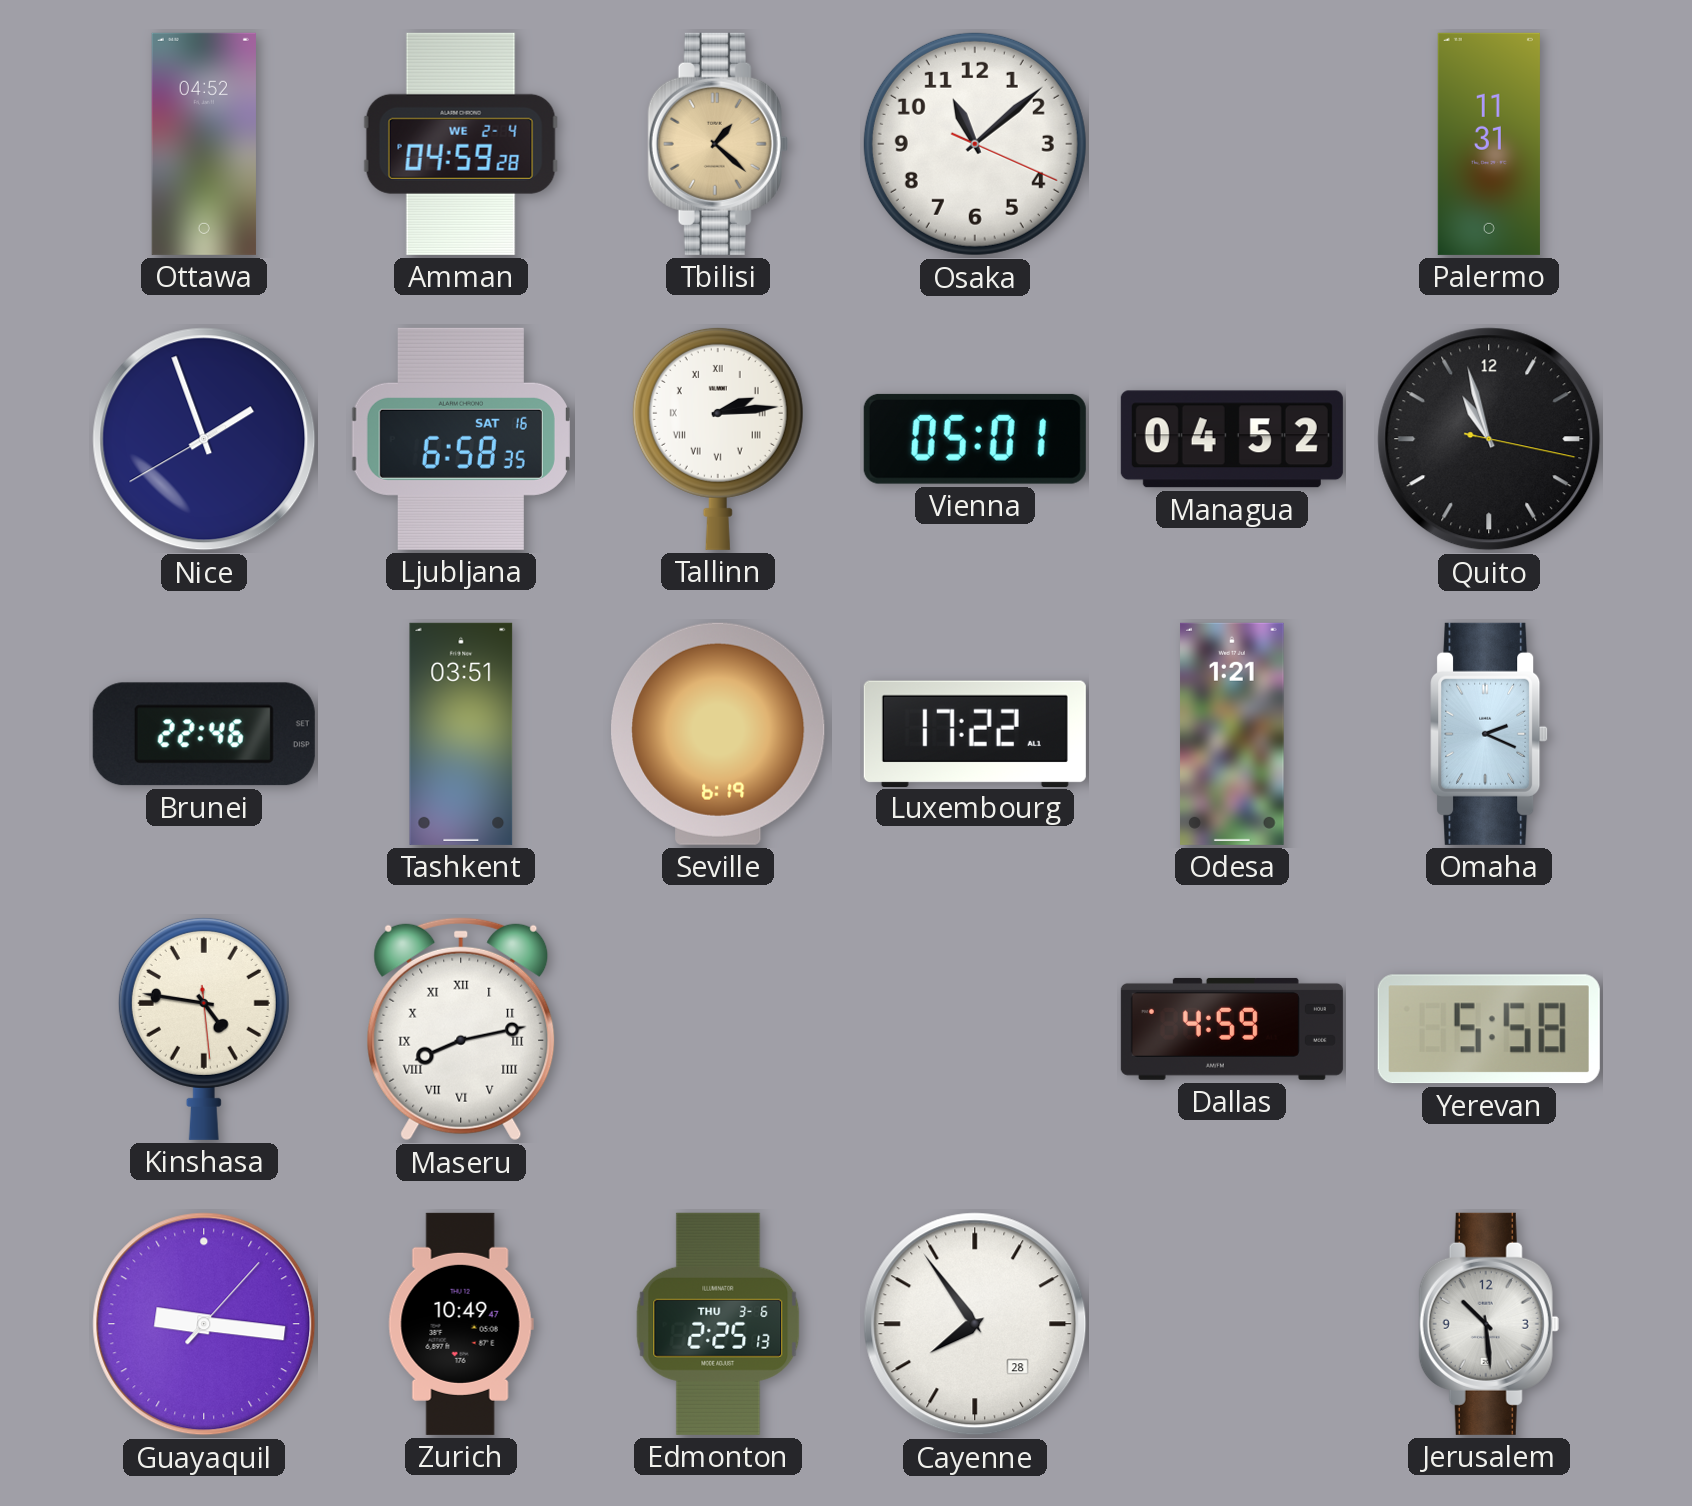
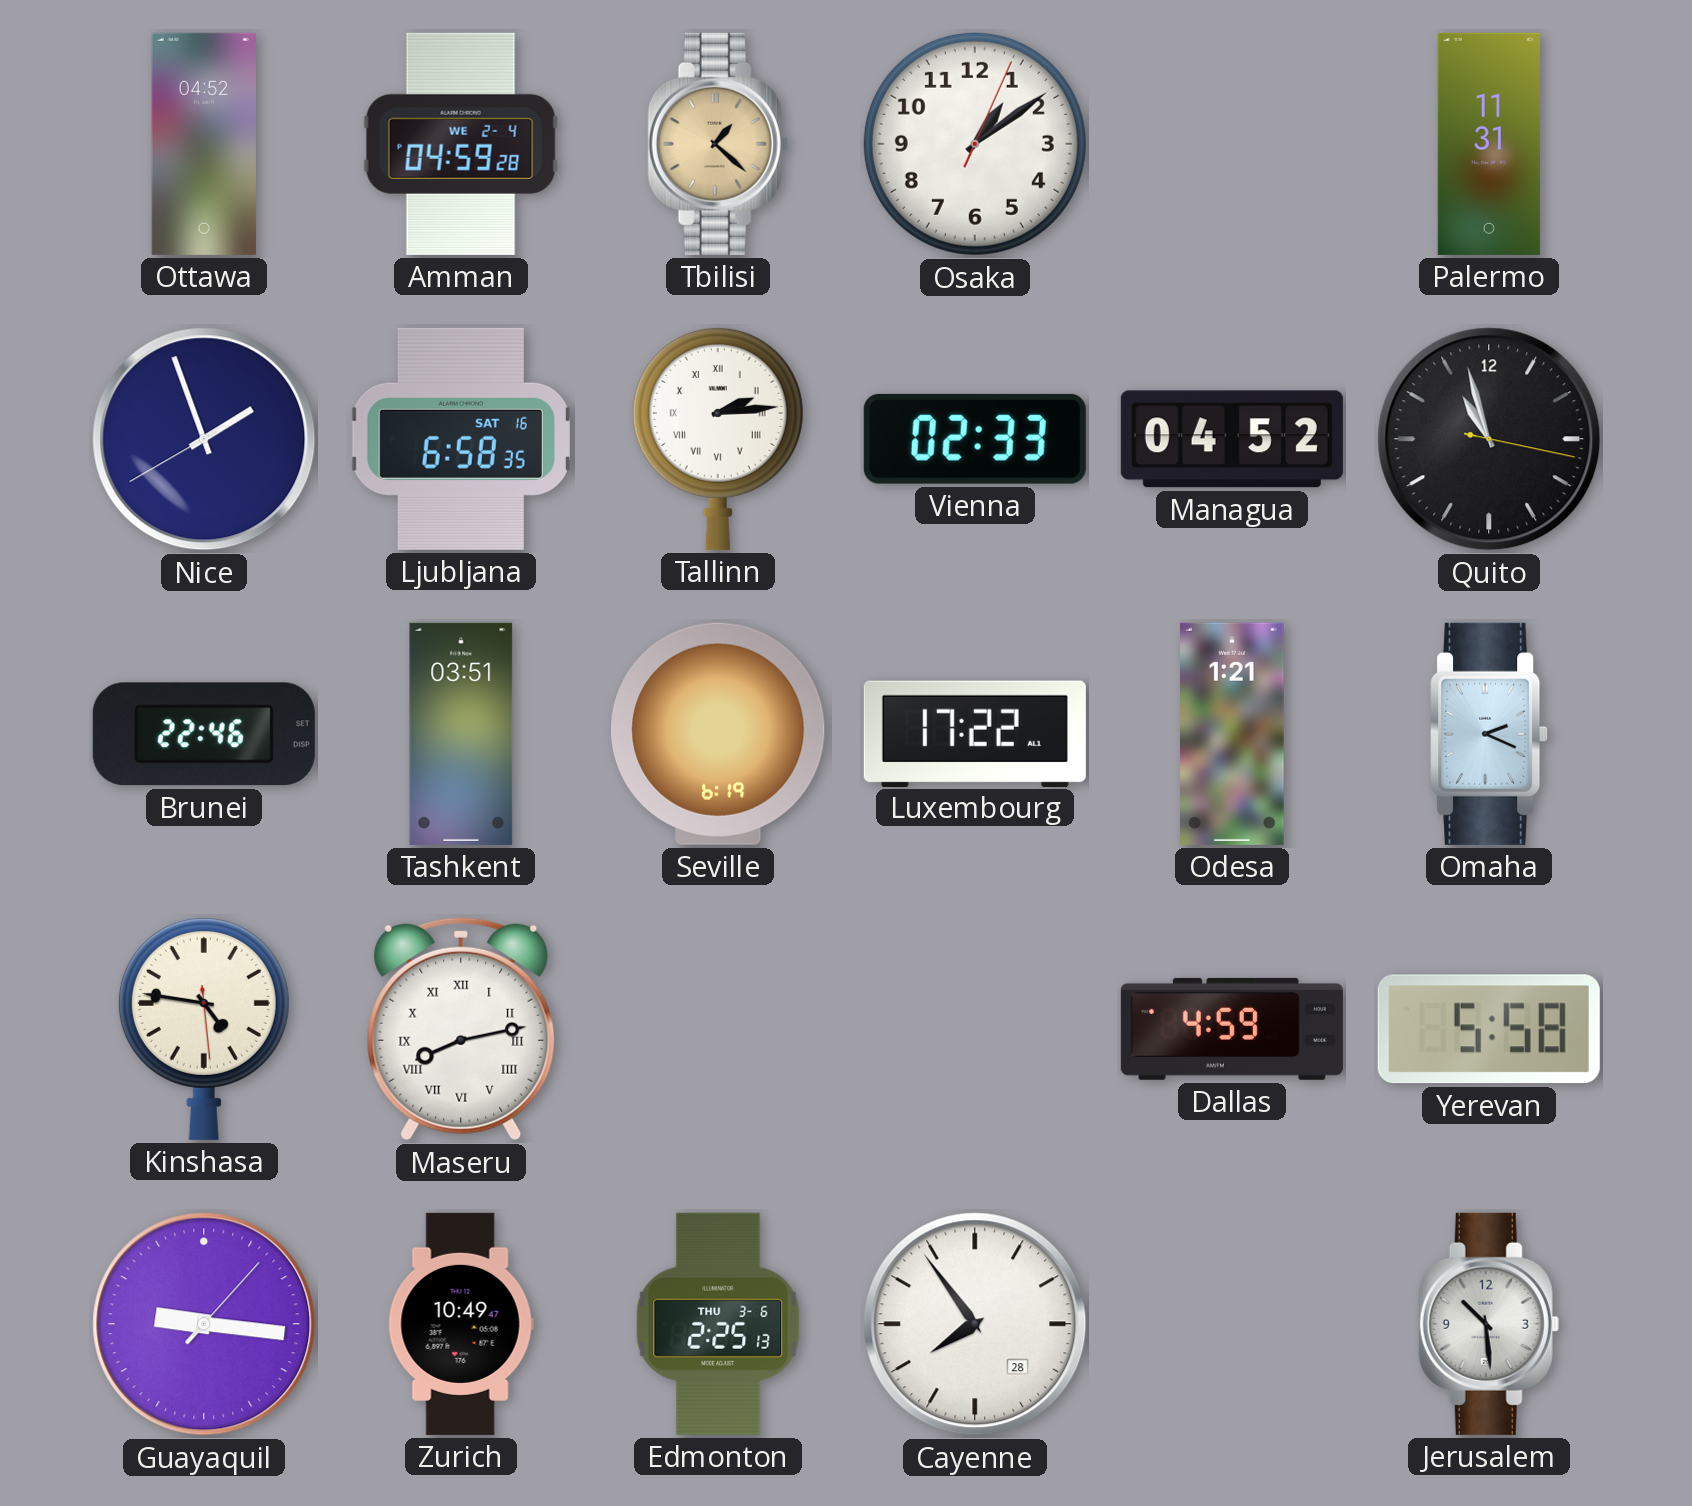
Osaka: 11:08 -> 1:09
Vienna: 05:01 -> 02:33
